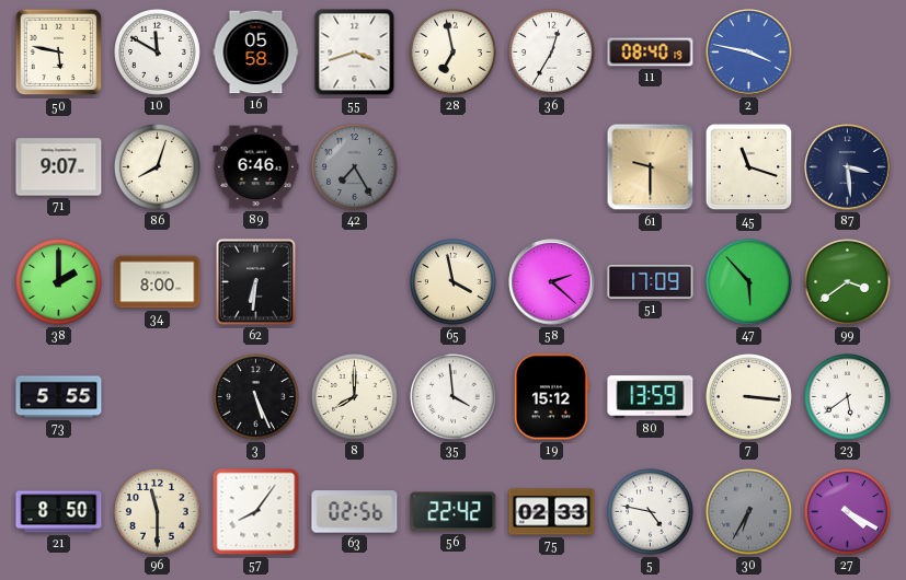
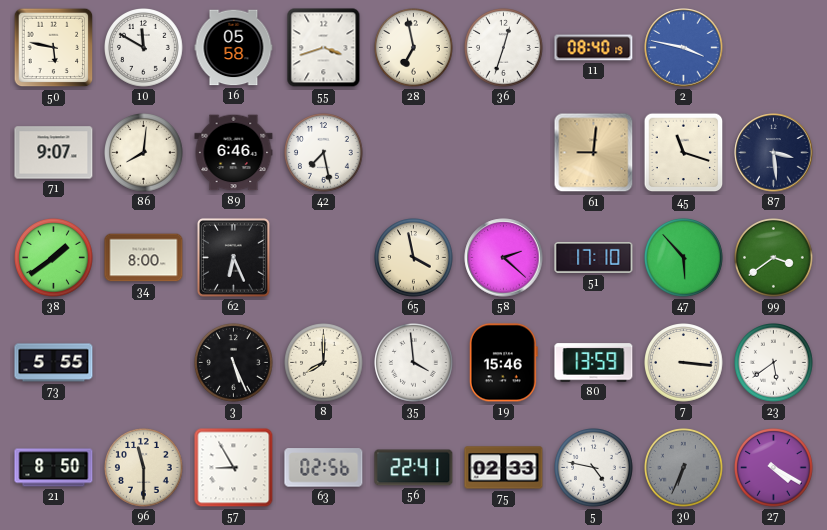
36: 12:35 -> 12:33
86: 8:03 -> 8:01
42: 7:25 -> 7:28
42 dial: grey -> white
61: 9:30 -> 9:01
38: 2:00 -> 1:39
62: 6:31 -> 6:26
51: 17:09 -> 17:10
19: 15:12 -> 15:46
57: 8:06 -> 8:55
56: 22:42 -> 22:41
30: 6:35 -> 6:34
